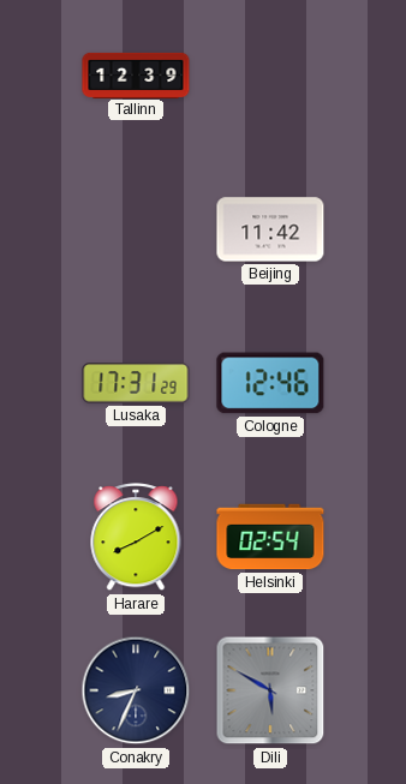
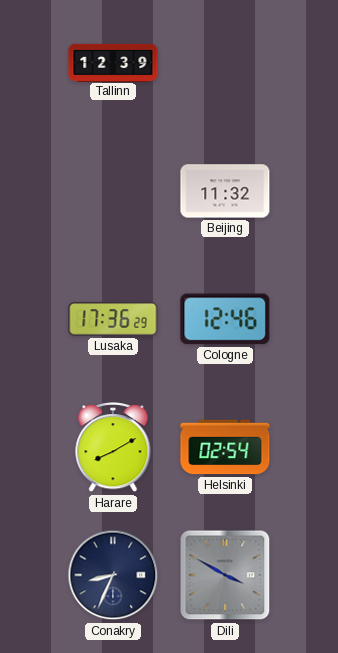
Beijing: 11:42 -> 11:32
Lusaka: 17:31 -> 17:36
Dili: 5:50 -> 3:50
